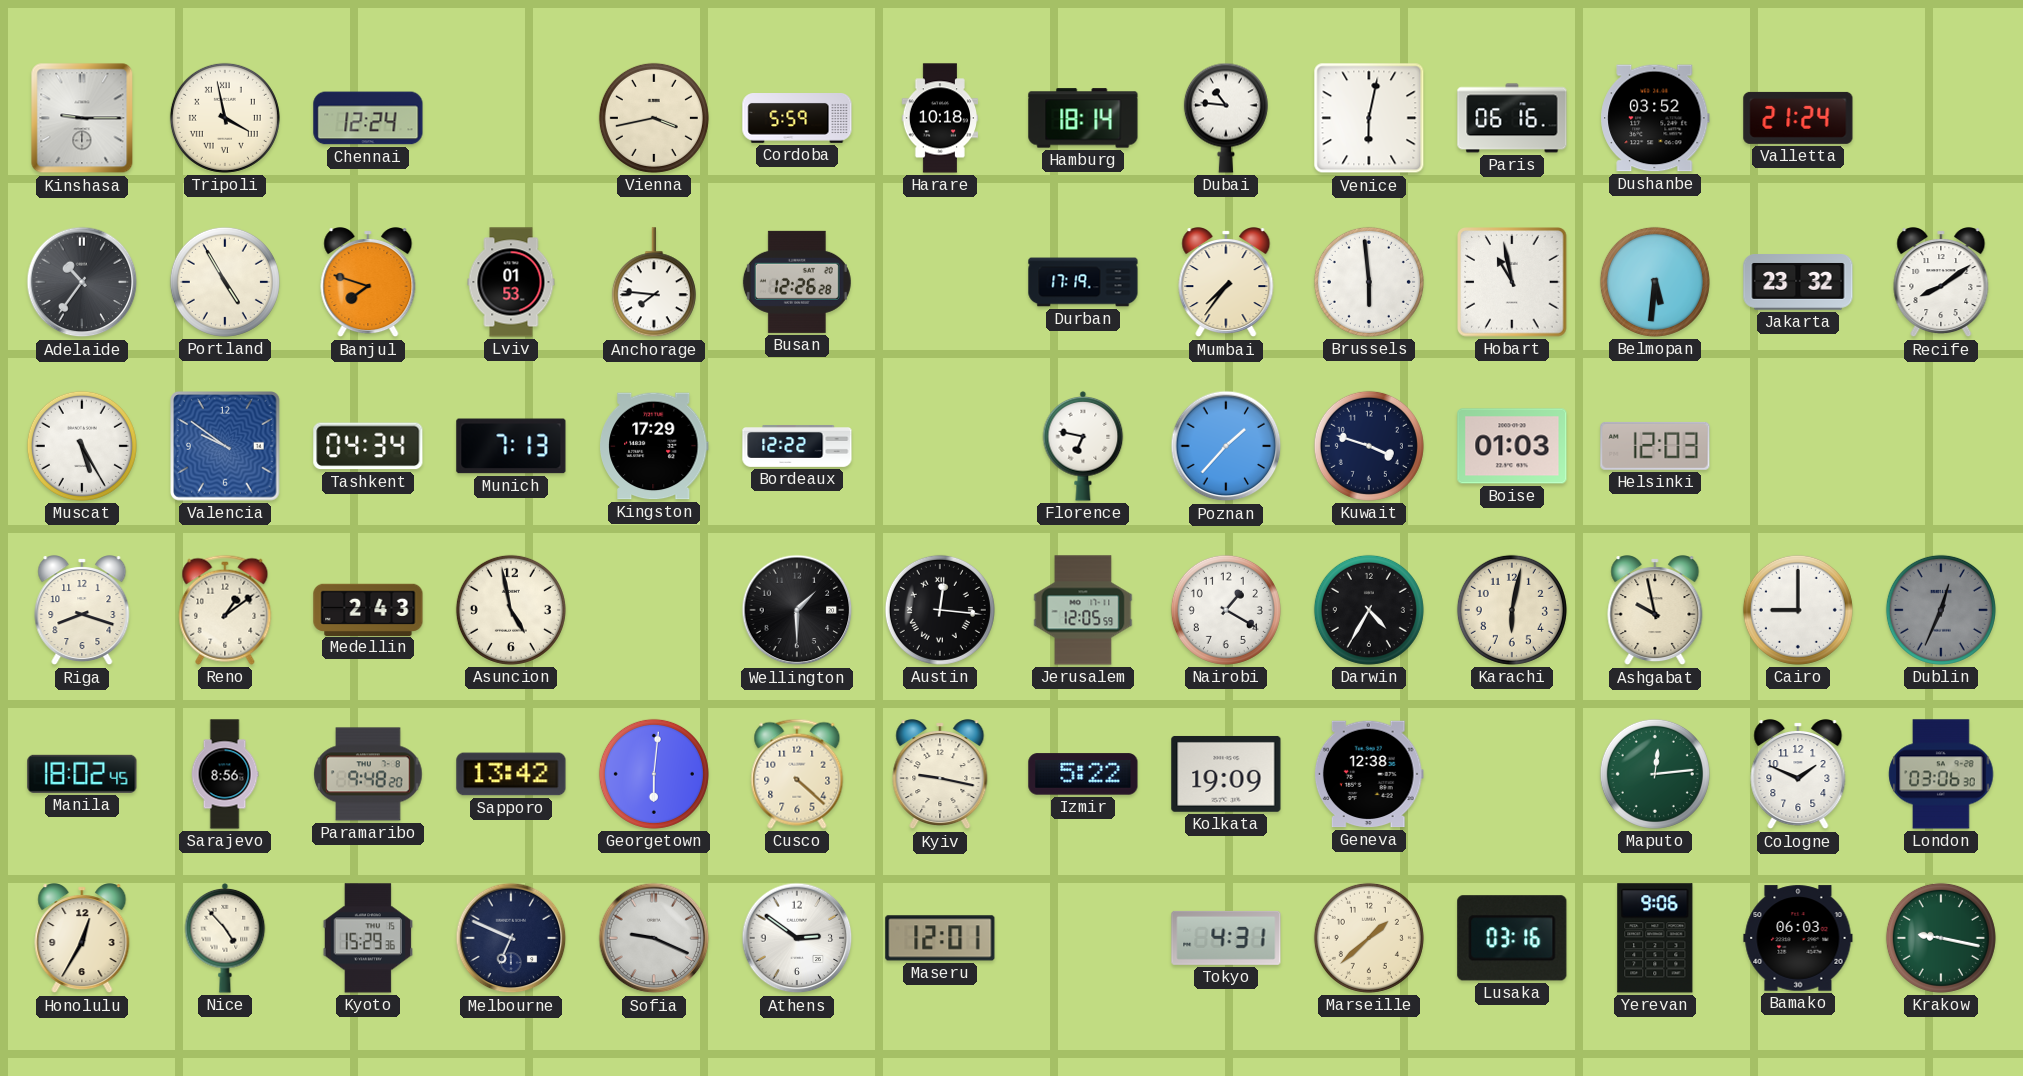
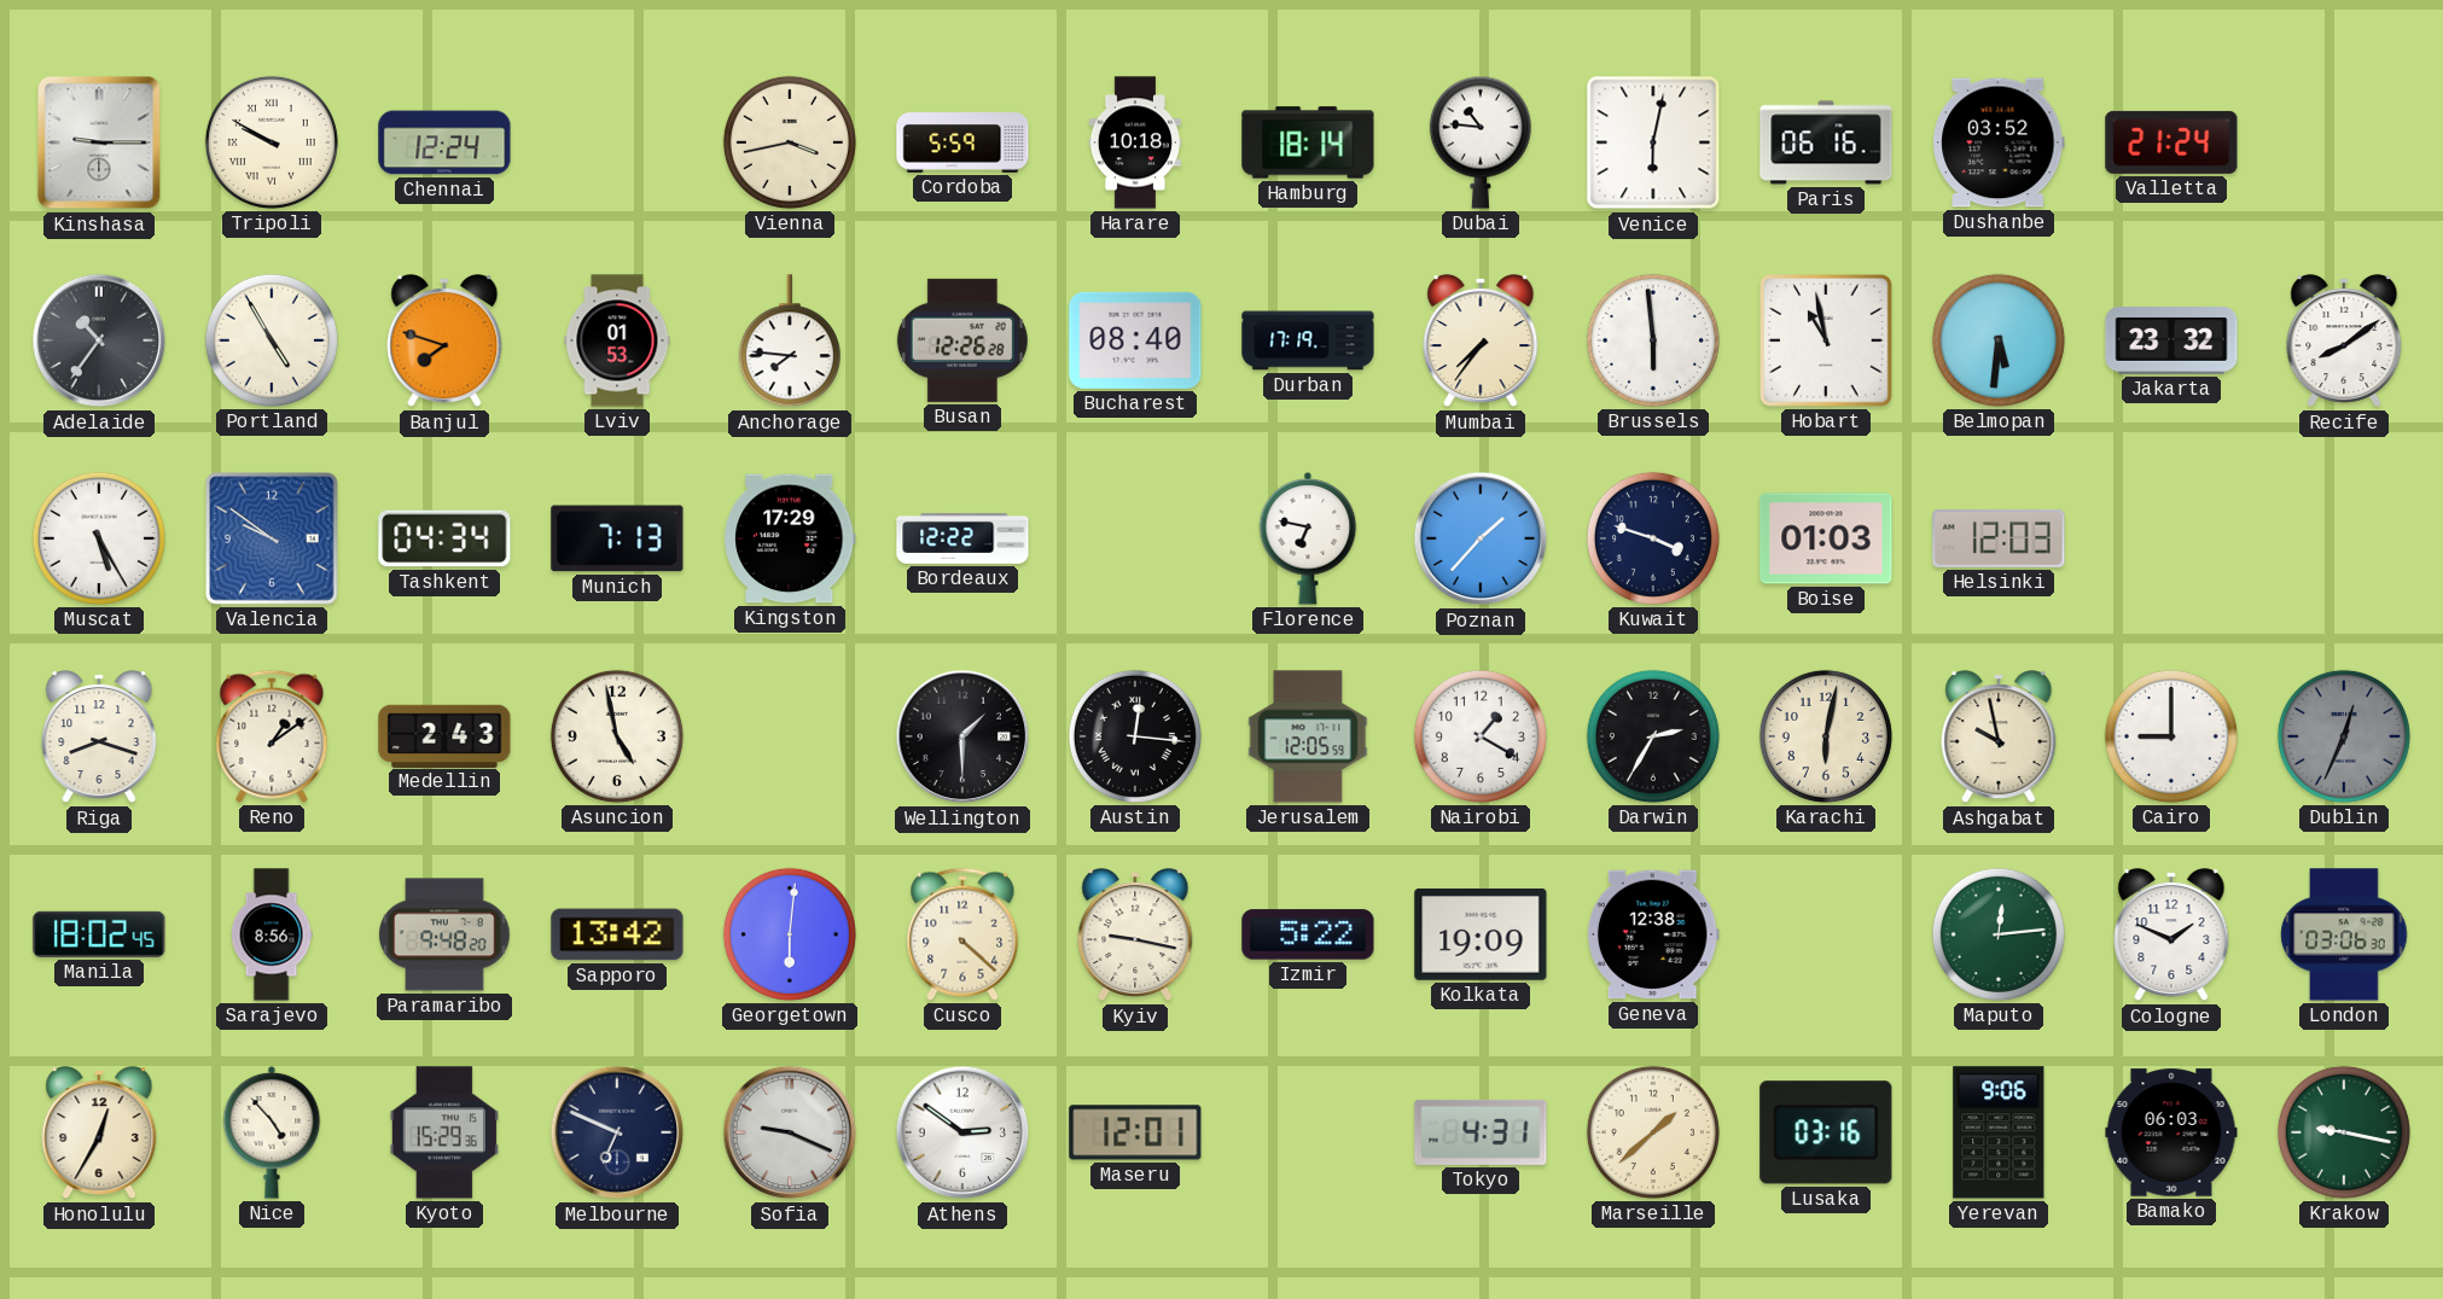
Tripoli: 3:58 -> 9:50
Bucharest: none -> 08:40
Darwin: 4:35 -> 2:35
